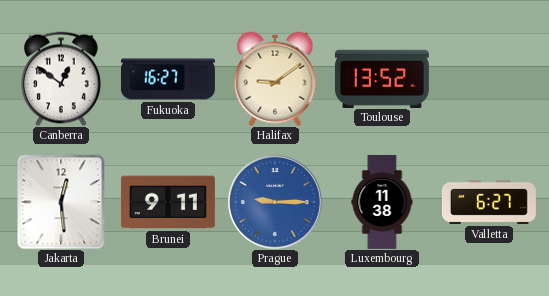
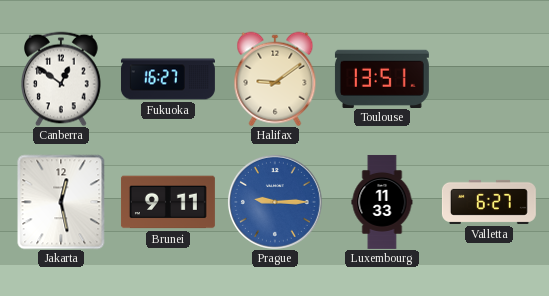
Toulouse: 13:52 -> 13:51
Jakarta: 12:29 -> 12:28
Luxembourg: 11:38 -> 11:33
